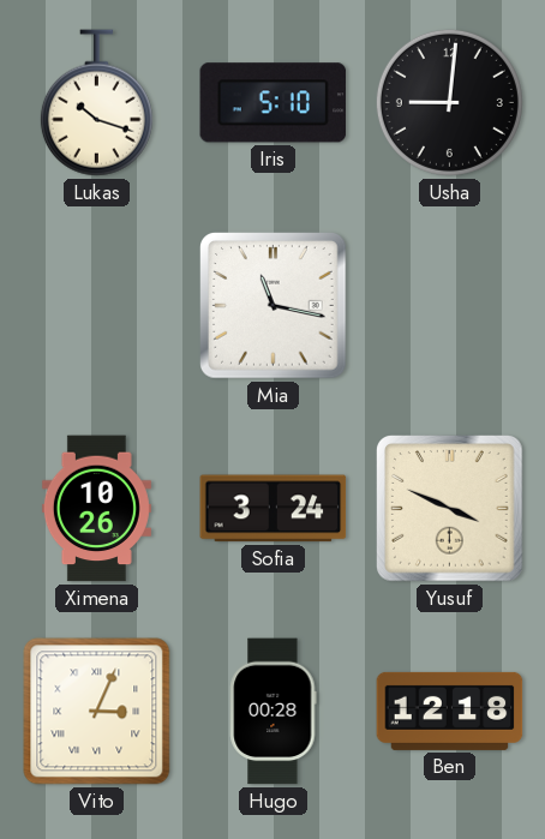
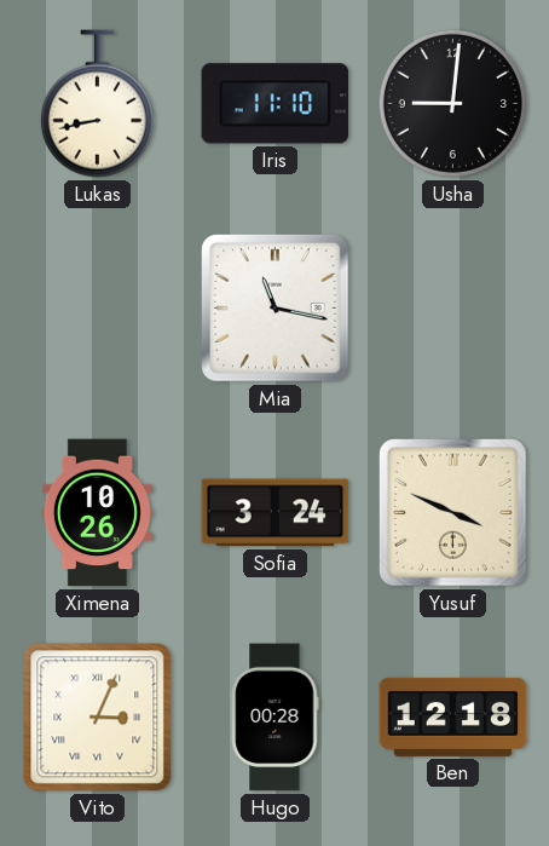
Lukas: 10:18 -> 8:43
Iris: 5:10 -> 11:10
